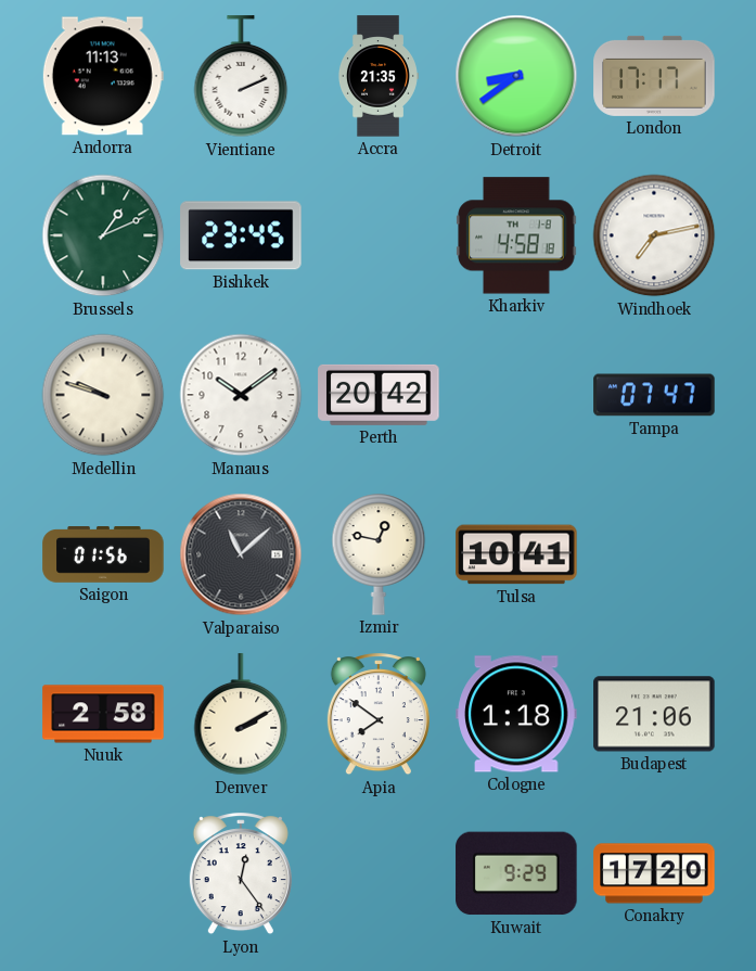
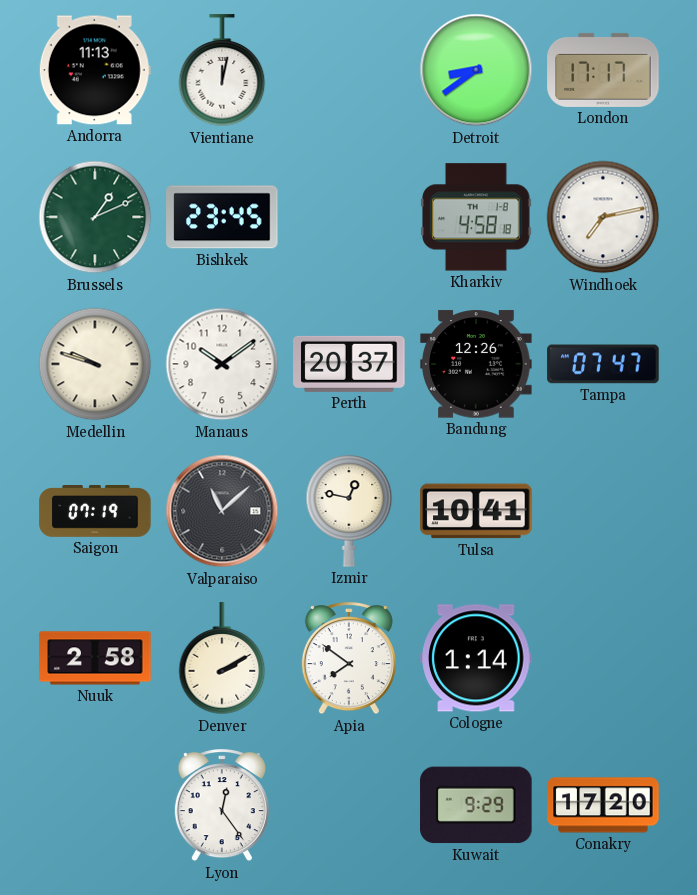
Vientiane: 2:11 -> 12:02
Accra: 21:35 -> none
Perth: 20:42 -> 20:37
Bandung: none -> 12:26
Saigon: 01:56 -> 07:19
Cologne: 1:18 -> 1:14
Budapest: 21:06 -> none
